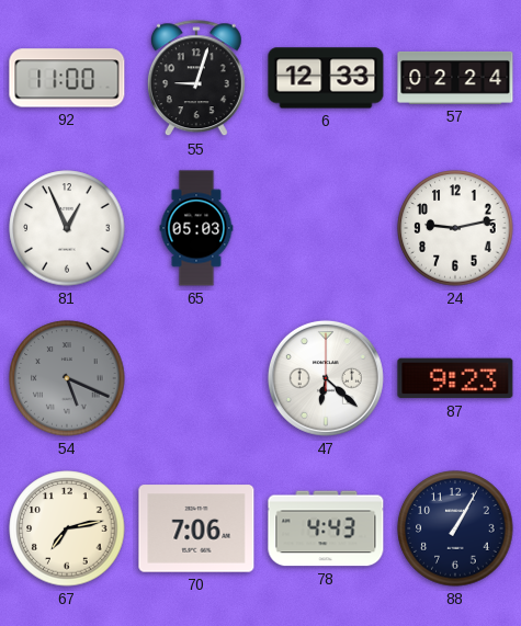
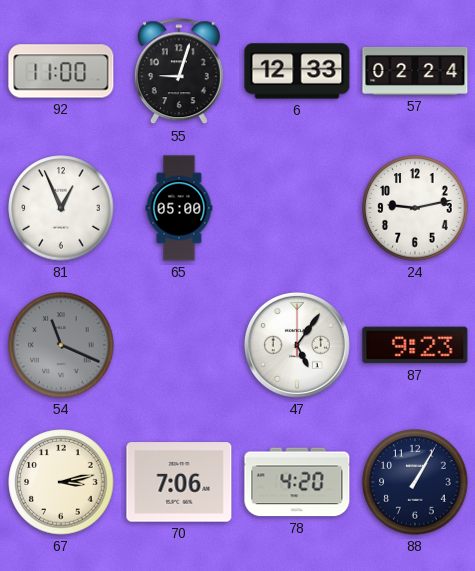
65: 05:03 -> 05:00
54: 5:19 -> 11:19
47: 6:22 -> 5:06
67: 7:13 -> 3:13
78: 4:43 -> 4:20
